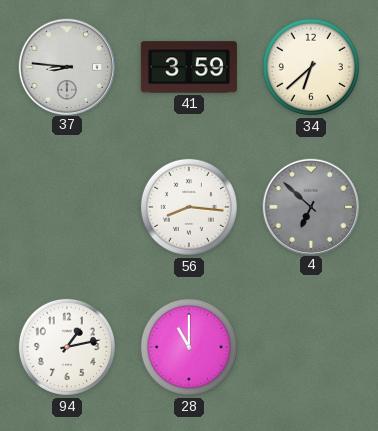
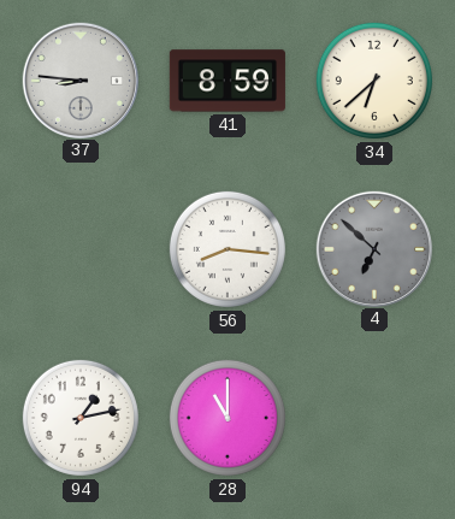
41: 3:59 -> 8:59
